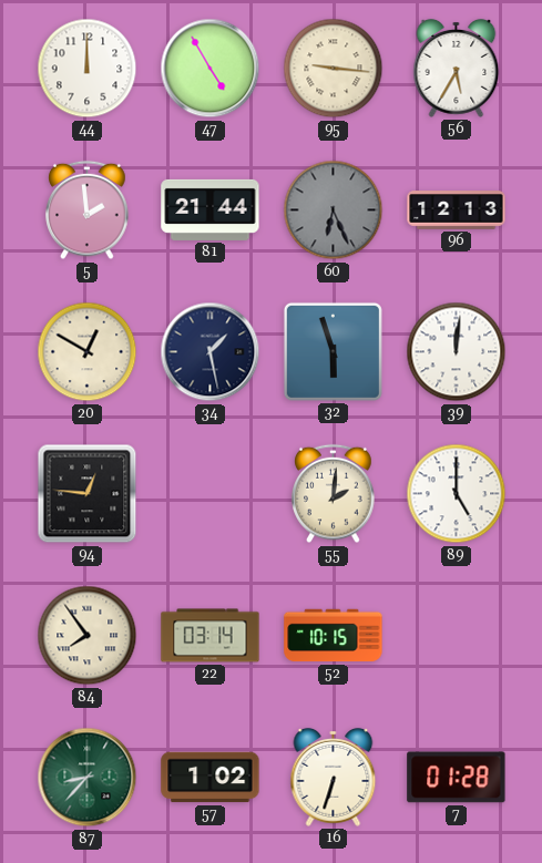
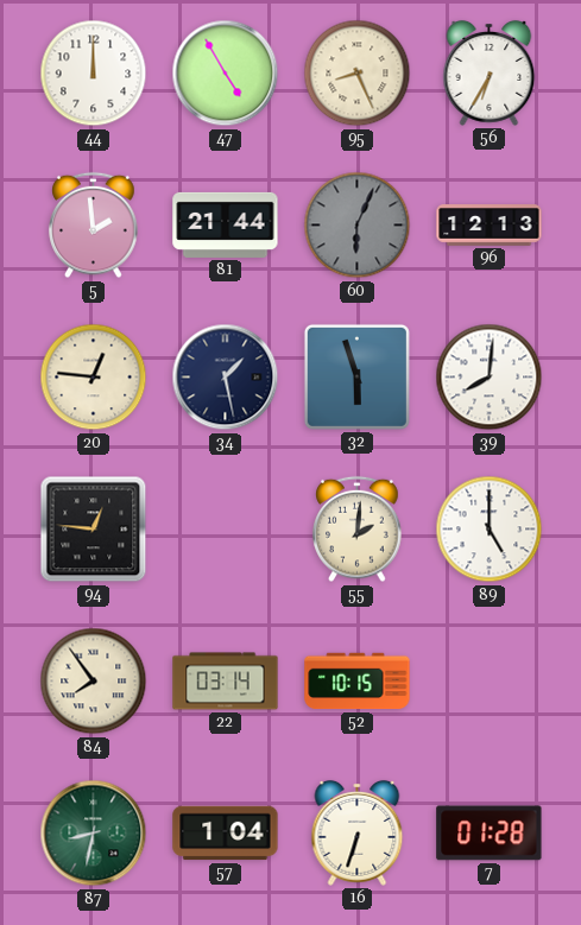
95: 9:16 -> 8:26
56: 5:35 -> 6:35
60: 6:26 -> 6:04
20: 12:50 -> 12:46
39: 12:01 -> 8:01
87: 8:37 -> 8:32
57: 1:02 -> 1:04
